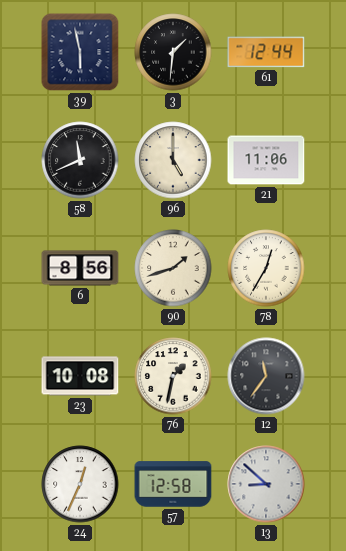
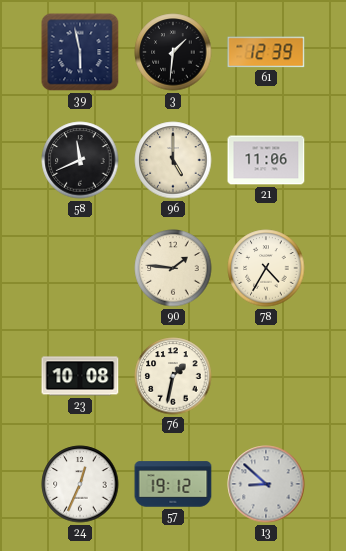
61: 12:44 -> 12:39
6: 8:56 -> none
90: 1:42 -> 1:46
78: 12:35 -> 4:35
12: 11:36 -> none
57: 12:58 -> 19:12
